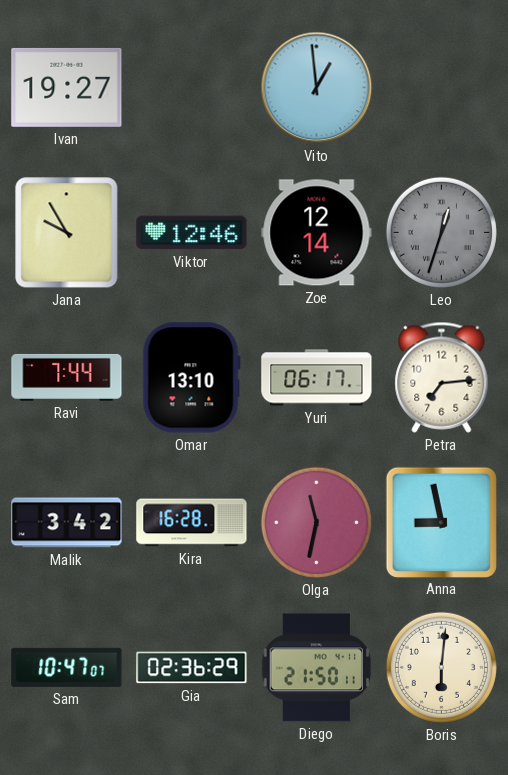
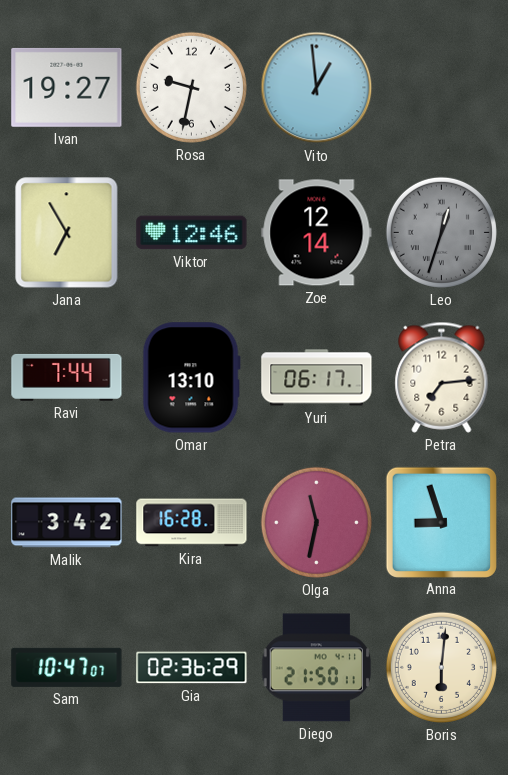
Rosa: none -> 9:32
Jana: 9:55 -> 6:55
Anna: 8:58 -> 8:57
